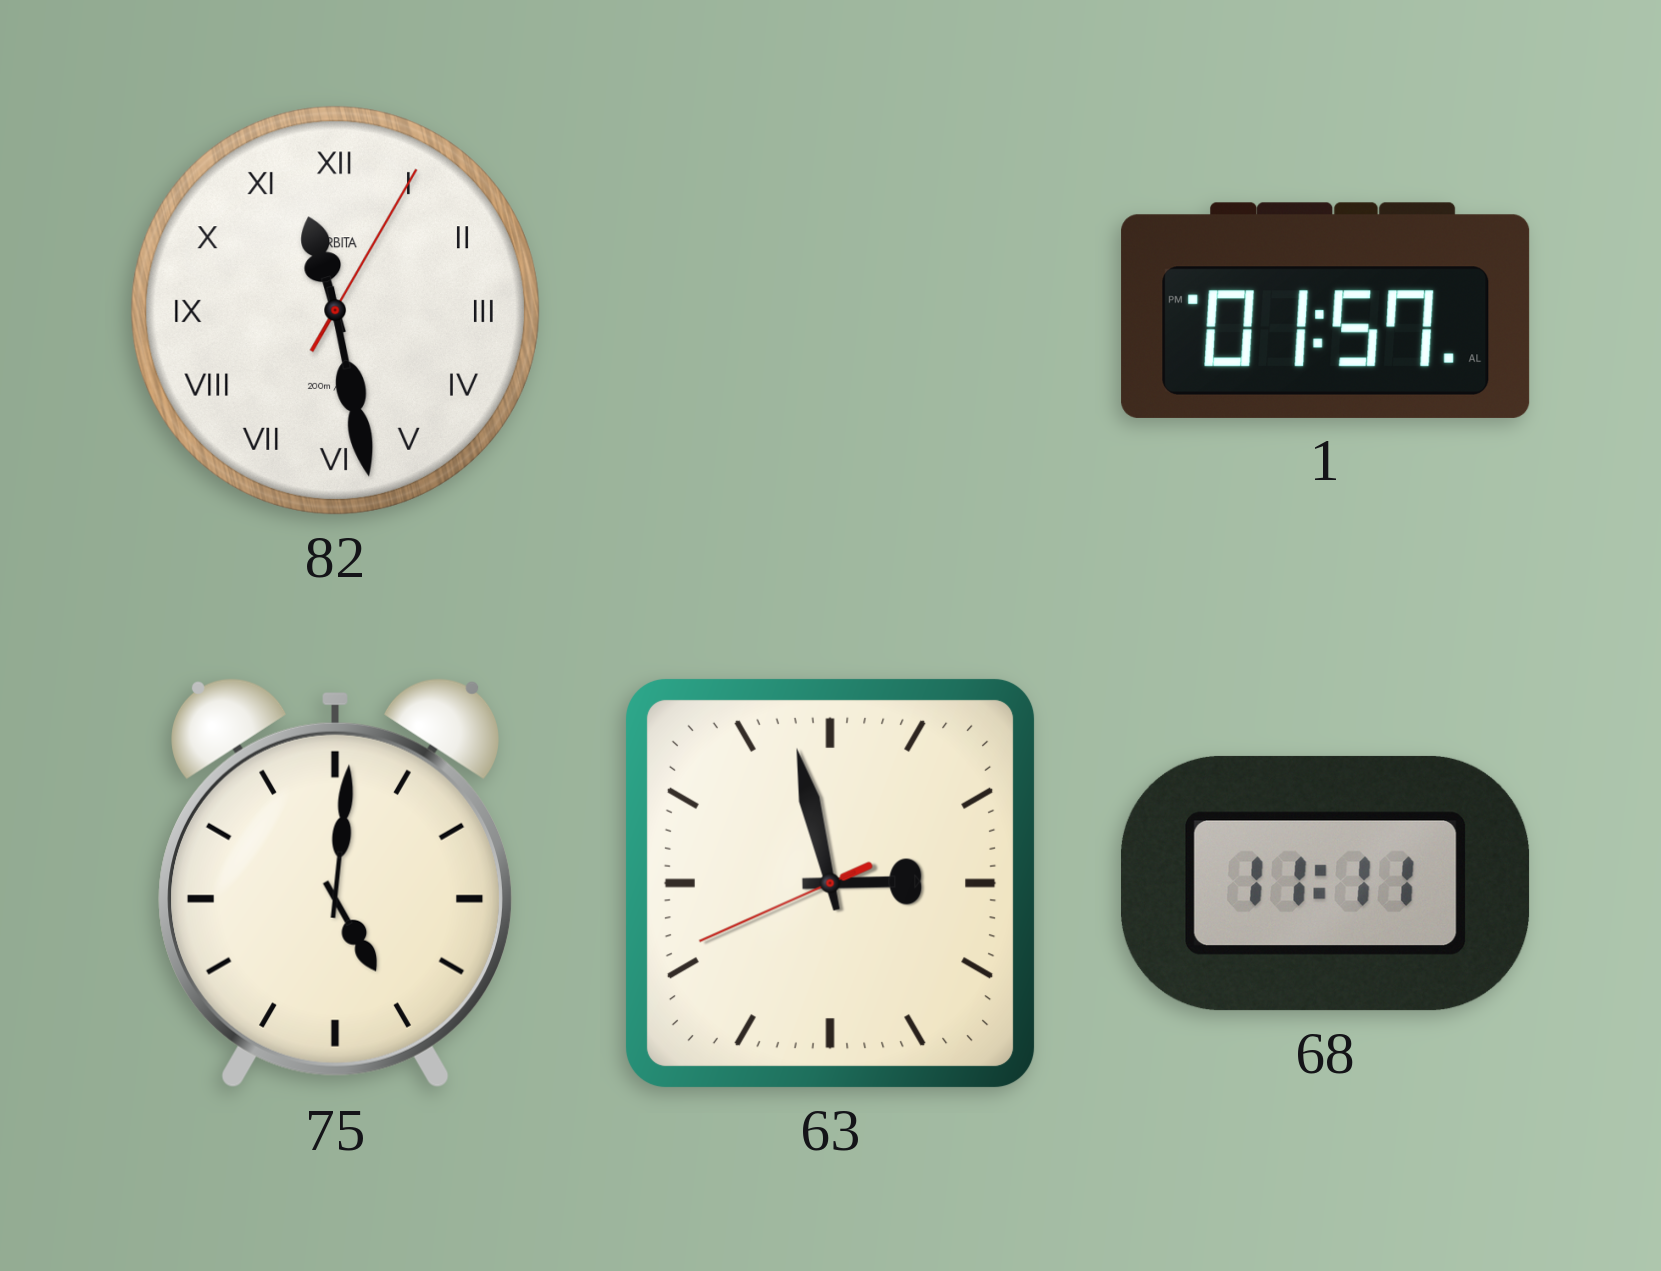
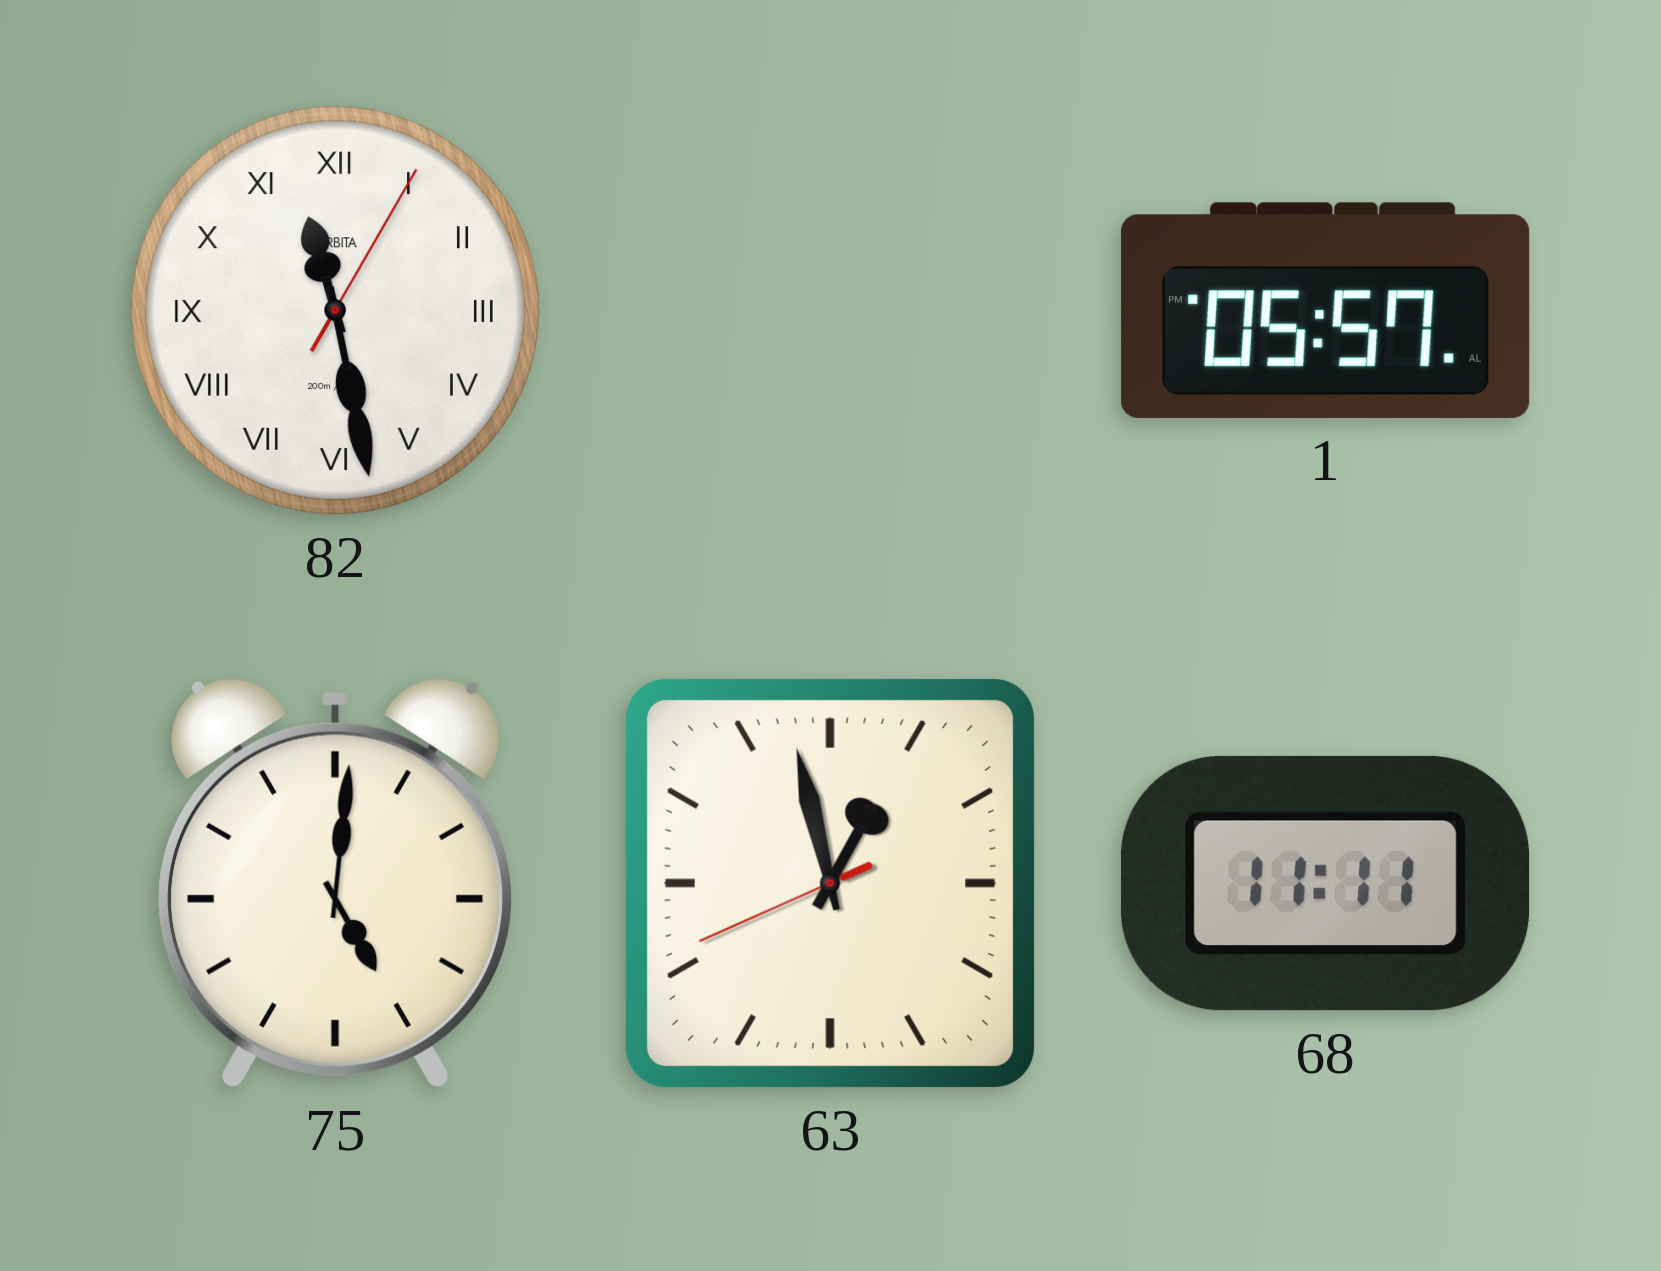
1: 01:57 -> 05:57
63: 2:57 -> 12:57
